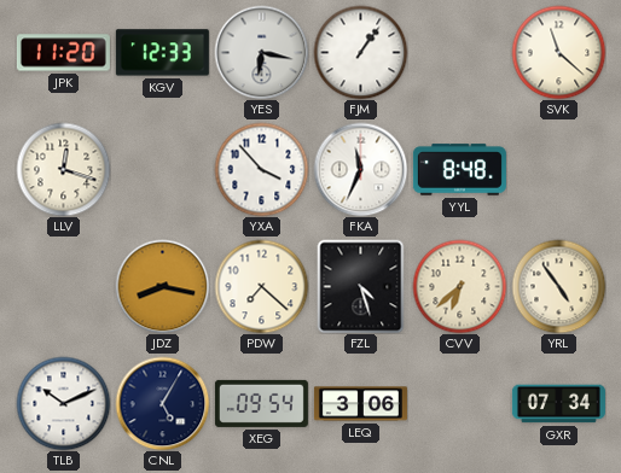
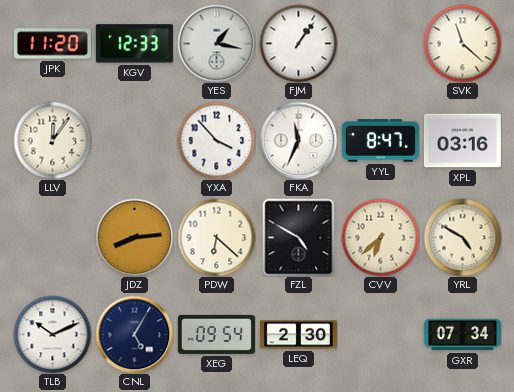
YES: 6:17 -> 1:17
LLV: 12:18 -> 12:06
YYL: 8:48 -> 8:47
XPL: none -> 03:16
JDZ: 8:17 -> 8:14
PDW: 7:22 -> 6:22
FZL: 4:27 -> 4:50
YRL: 4:54 -> 4:50
LEQ: 3:06 -> 2:30
